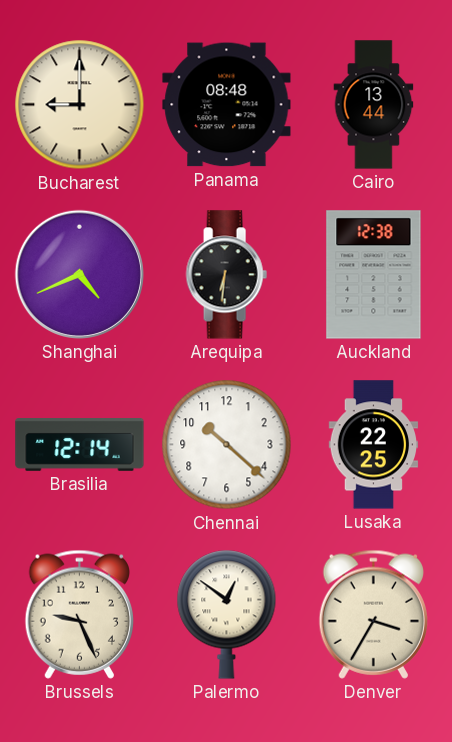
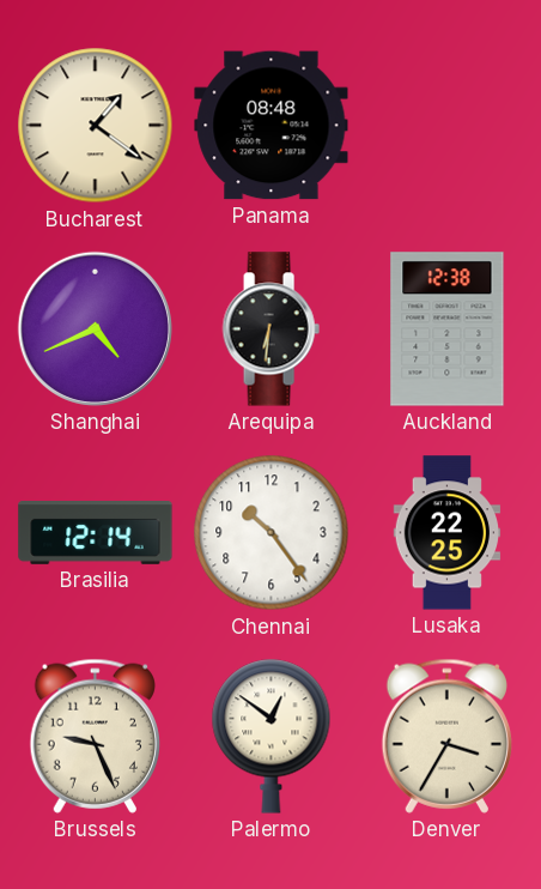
Bucharest: 9:00 -> 1:21
Cairo: 13:44 -> none
Chennai: 10:22 -> 10:24
